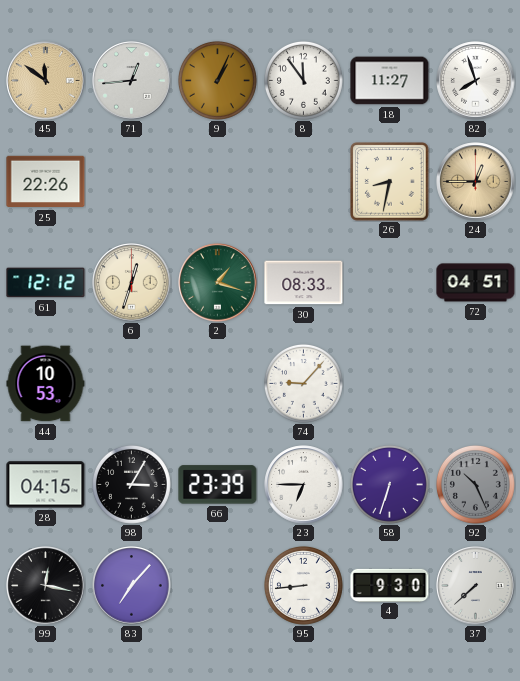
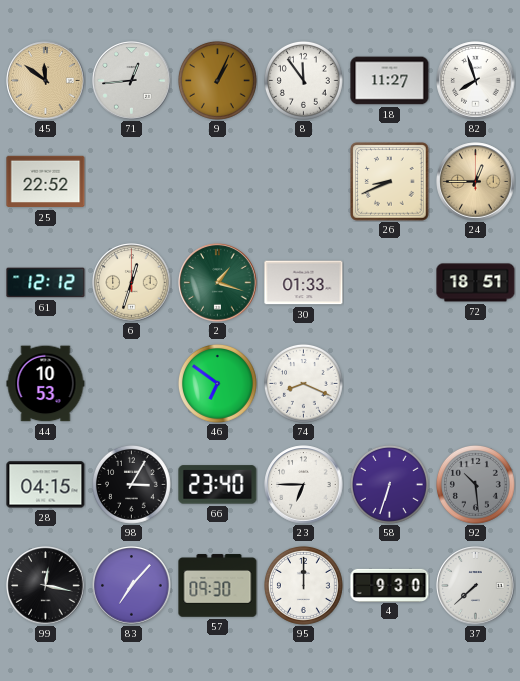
25: 22:26 -> 22:52
26: 8:32 -> 8:41
30: 08:33 -> 01:33
72: 04:51 -> 18:51
46: none -> 6:51
74: 9:07 -> 8:19
66: 23:39 -> 23:40
92: 10:26 -> 10:29
57: none -> 09:30
95: 8:44 -> 12:00
